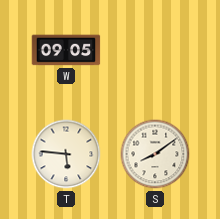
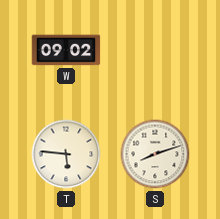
W: 09:05 -> 09:02
S: 8:09 -> 8:12
